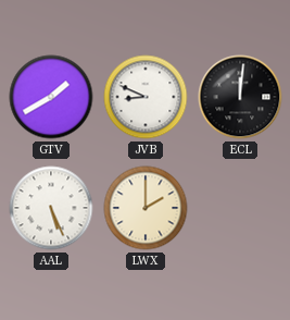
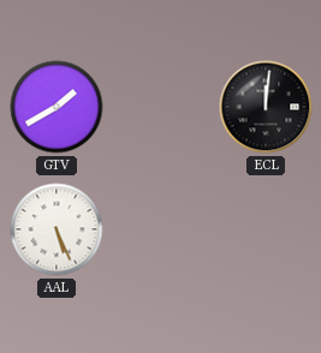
JVB: 8:49 -> none
LWX: 2:00 -> none
